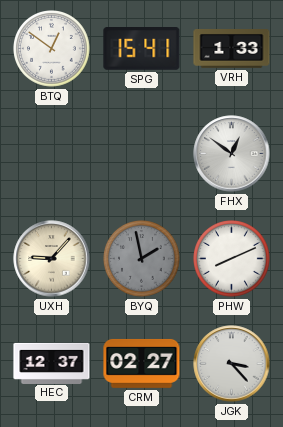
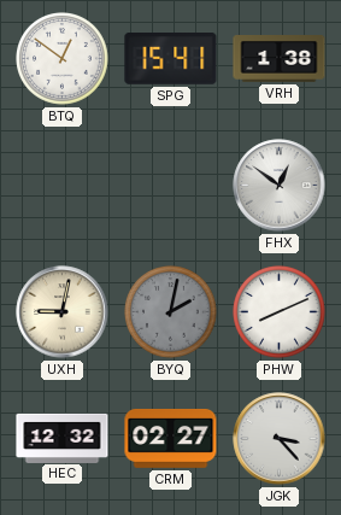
VRH: 1:33 -> 1:38
UXH: 9:07 -> 9:02
BYQ: 1:58 -> 2:02
HEC: 12:37 -> 12:32
